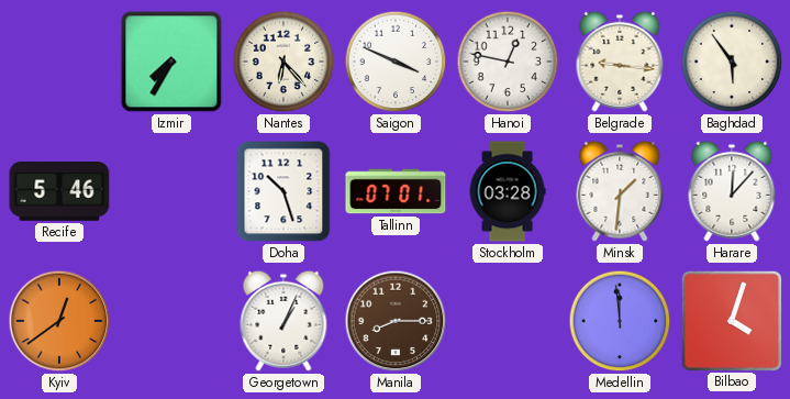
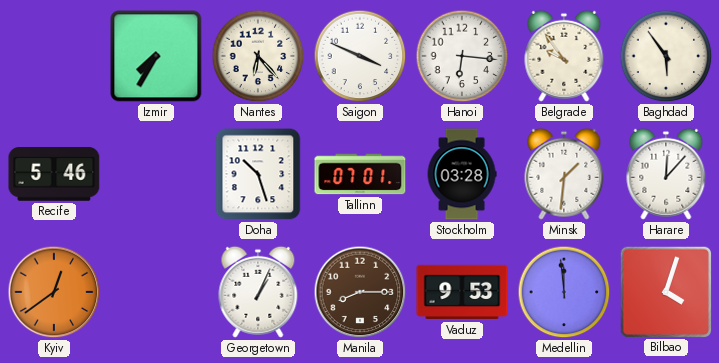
Hanoi: 12:47 -> 6:16
Belgrade: 9:16 -> 9:54
Vaduz: none -> 9:53
